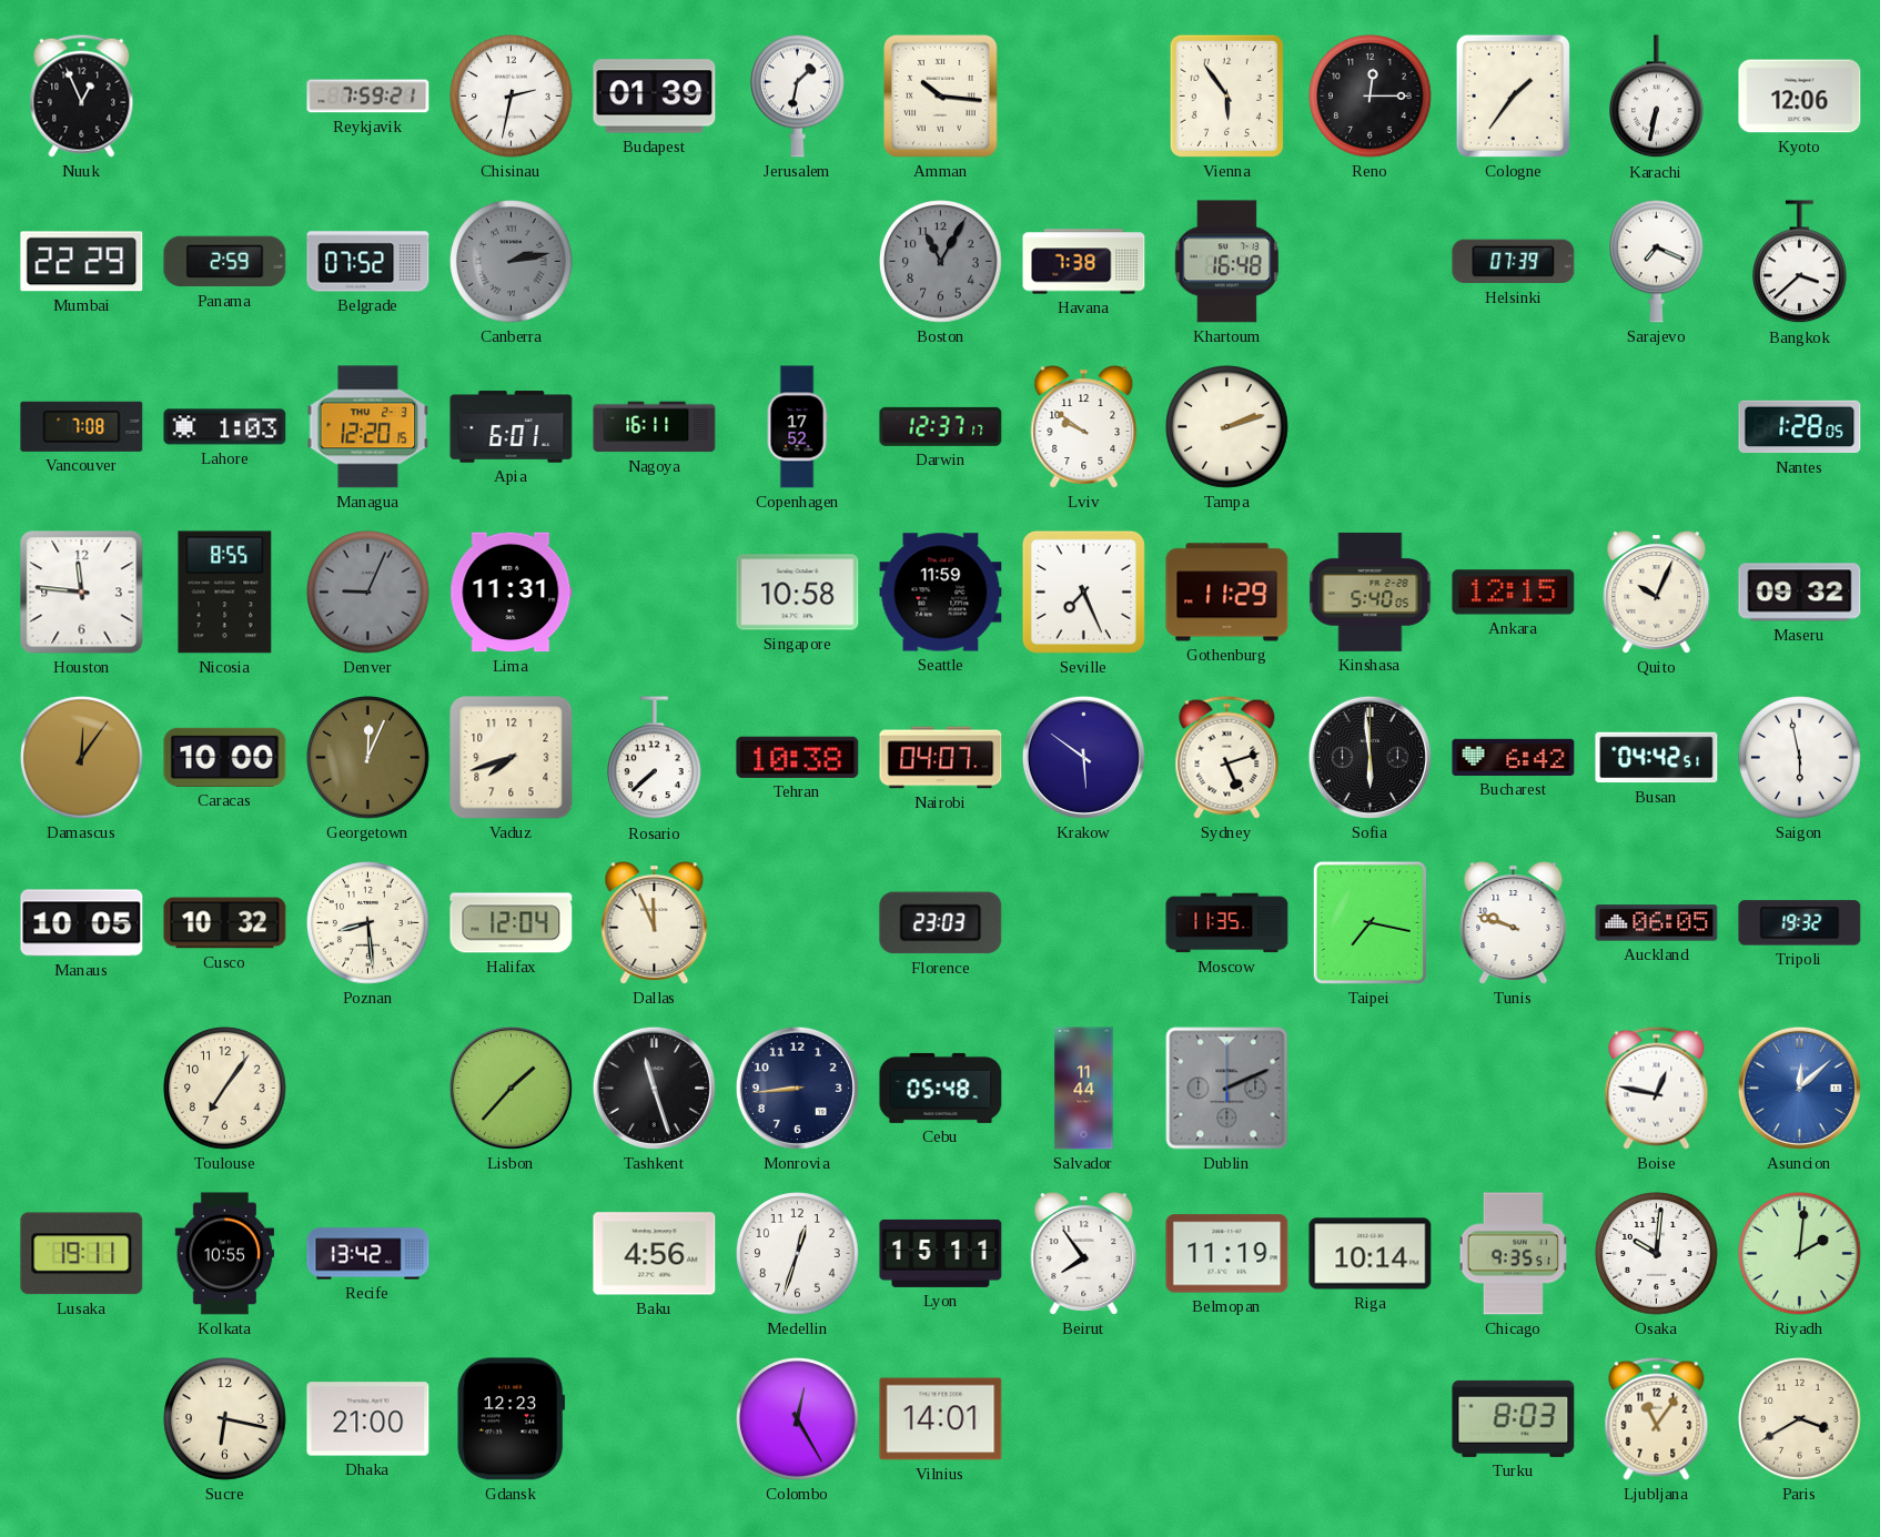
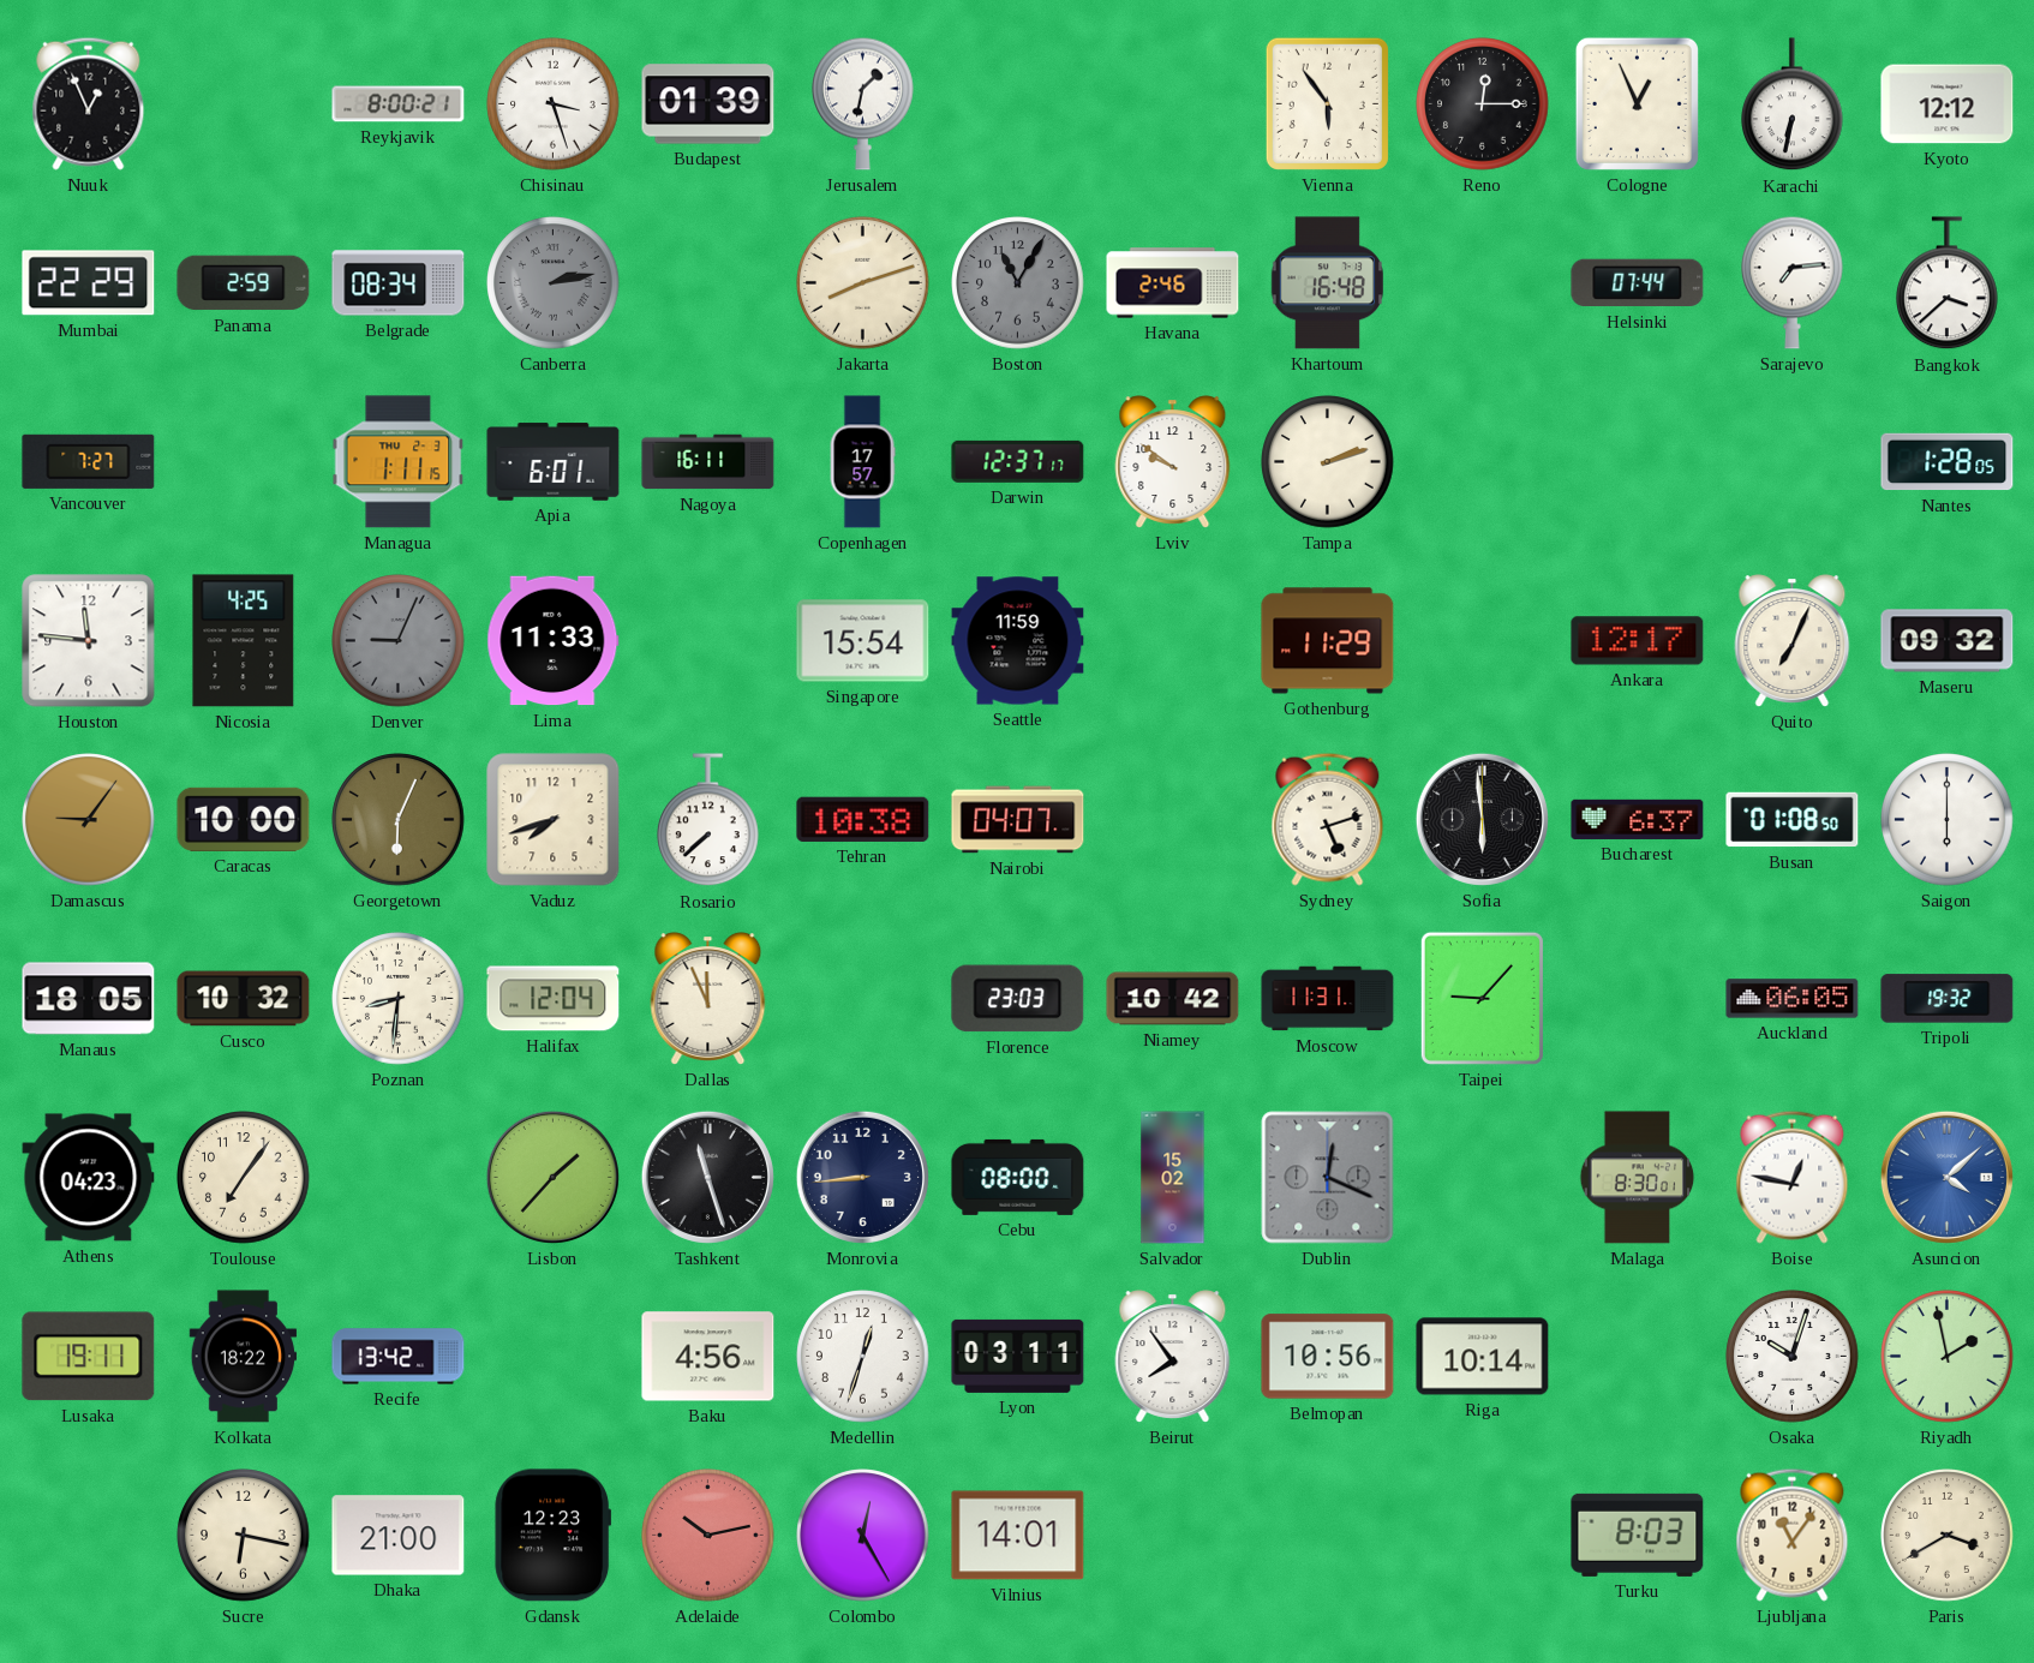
Reykjavik: 7:59 -> 8:00
Chisinau: 2:32 -> 3:27
Amman: 10:16 -> none
Cologne: 1:36 -> 12:56
Kyoto: 12:06 -> 12:12
Belgrade: 07:52 -> 08:34
Jakarta: none -> 8:12
Havana: 7:38 -> 2:46
Helsinki: 07:39 -> 07:44
Sarajevo: 7:19 -> 7:14
Vancouver: 7:08 -> 7:27
Lahore: 1:03 -> none
Managua: 12:20 -> 1:11
Copenhagen: 17:52 -> 17:57
Nicosia: 8:55 -> 4:25
Lima: 11:31 -> 11:33
Singapore: 10:58 -> 15:54
Seville: 7:26 -> none
Kinshasa: 5:40 -> none
Ankara: 12:15 -> 12:17
Quito: 10:04 -> 7:04
Damascus: 12:06 -> 9:06
Georgetown: 12:04 -> 6:04
Krakow: 5:51 -> none
Bucharest: 6:42 -> 6:37
Busan: 04:42 -> 01:08
Saigon: 5:58 -> 6:00
Manaus: 10:05 -> 18:05
Poznan: 8:29 -> 8:31
Niamey: none -> 10:42
Moscow: 11:35 -> 11:31
Taipei: 7:17 -> 9:07
Tunis: 9:48 -> none
Athens: none -> 04:23
Cebu: 05:48 -> 08:00
Salvador: 11:44 -> 15:02
Dublin: 2:11 -> 12:19
Malaga: none -> 8:30
Asuncion: 12:08 -> 4:08
Kolkata: 10:55 -> 18:22
Lyon: 15:11 -> 03:11
Belmopan: 11:19 -> 10:56
Chicago: 9:35 -> none
Osaka: 10:01 -> 10:03
Riyadh: 2:01 -> 1:58
Adelaide: none -> 10:13
